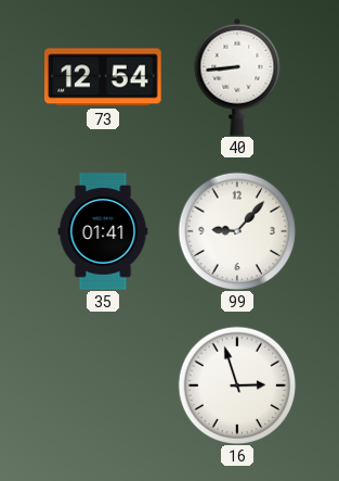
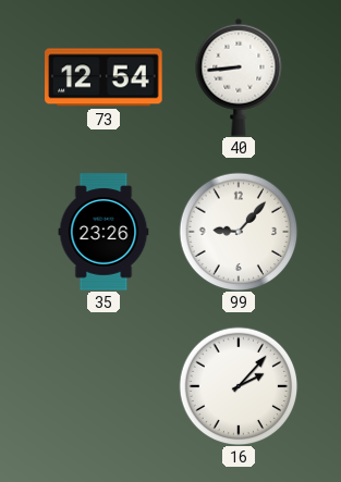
35: 01:41 -> 23:26
16: 2:57 -> 2:07
